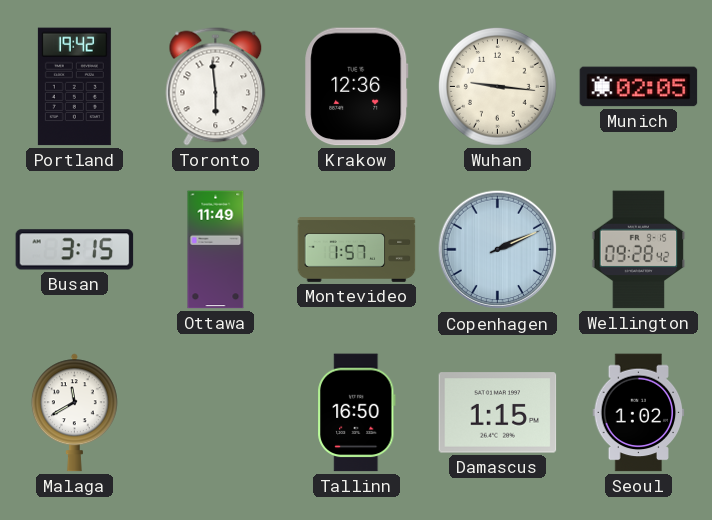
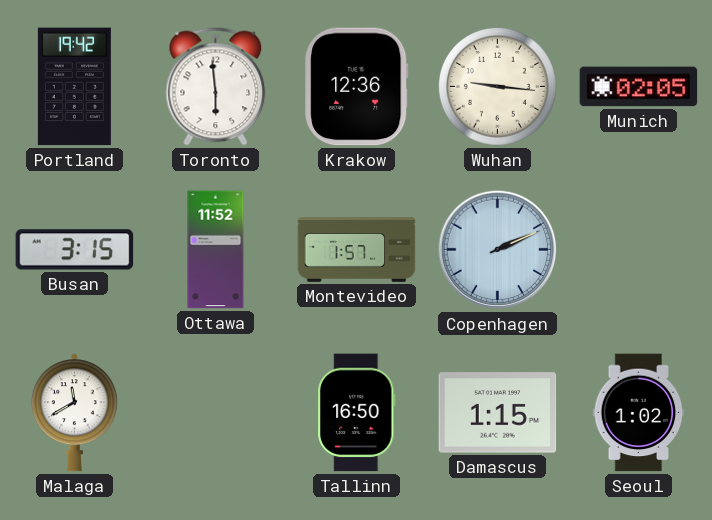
Ottawa: 11:49 -> 11:52
Wellington: 09:28 -> none
